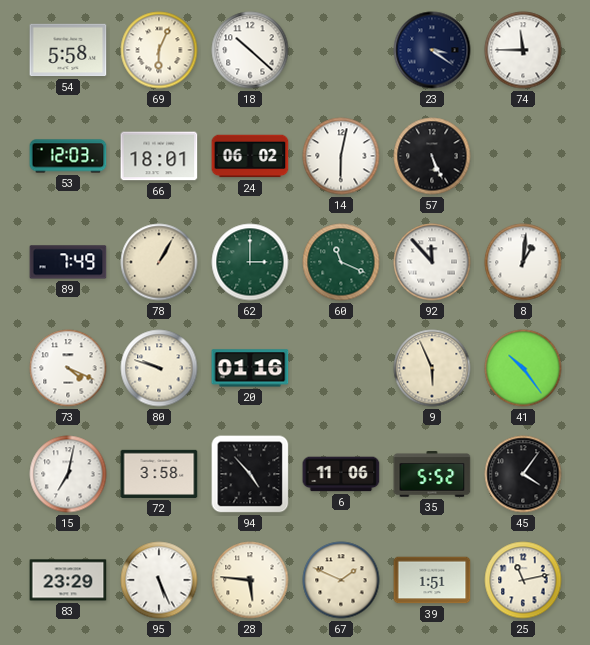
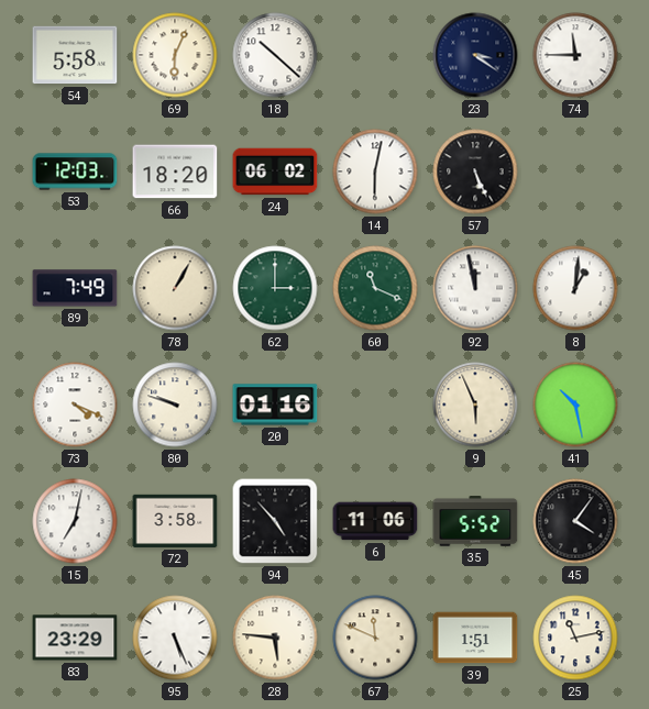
66: 18:01 -> 18:20
92: 11:53 -> 11:58
41: 10:24 -> 10:28
67: 1:49 -> 11:49
